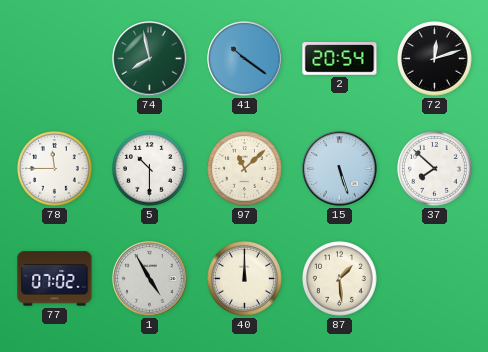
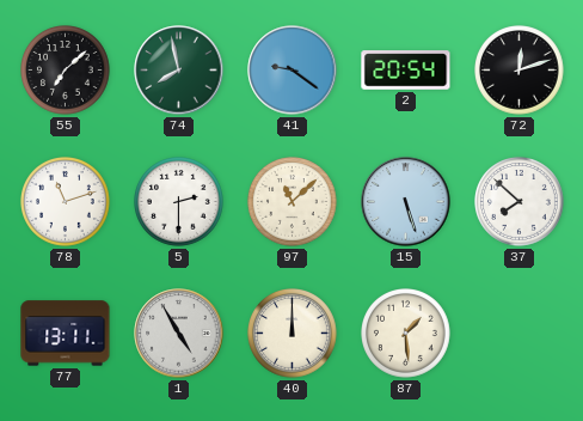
55: none -> 7:08
41: 10:21 -> 9:21
78: 11:45 -> 11:12
5: 10:30 -> 2:30
77: 07:02 -> 13:11
